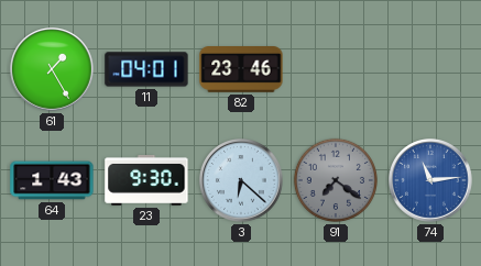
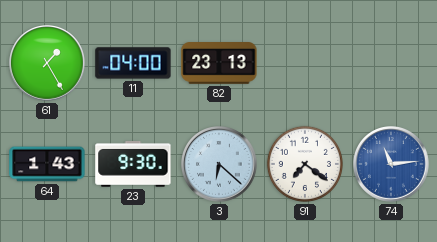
11: 04:01 -> 04:00
82: 23:46 -> 23:13
91 dial: grey -> white
